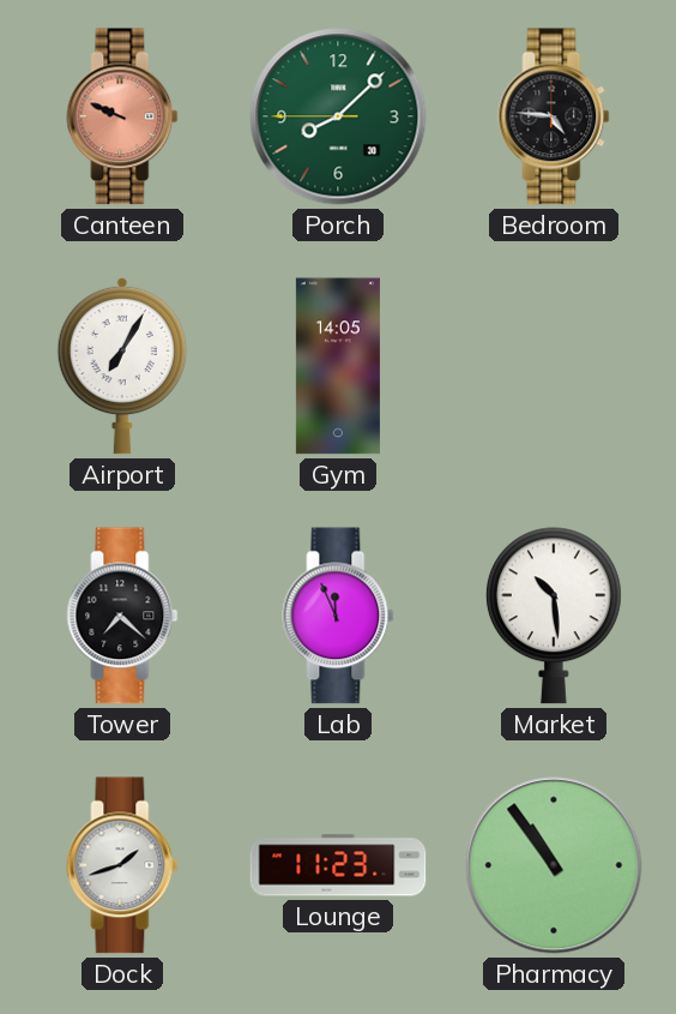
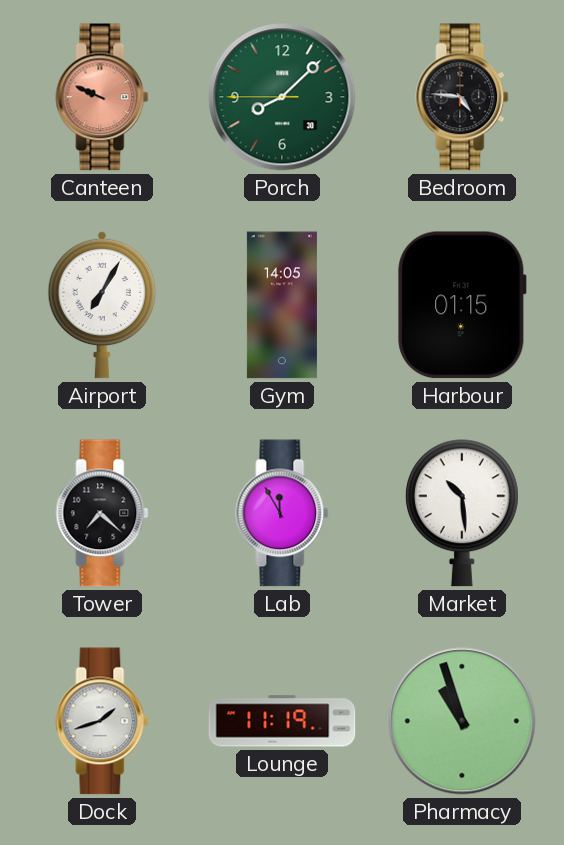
Harbour: none -> 01:15
Lab: 11:56 -> 11:55
Lounge: 11:23 -> 11:19
Pharmacy: 10:54 -> 10:57
